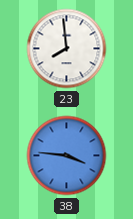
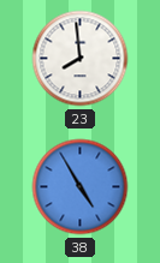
38: 3:46 -> 4:55
